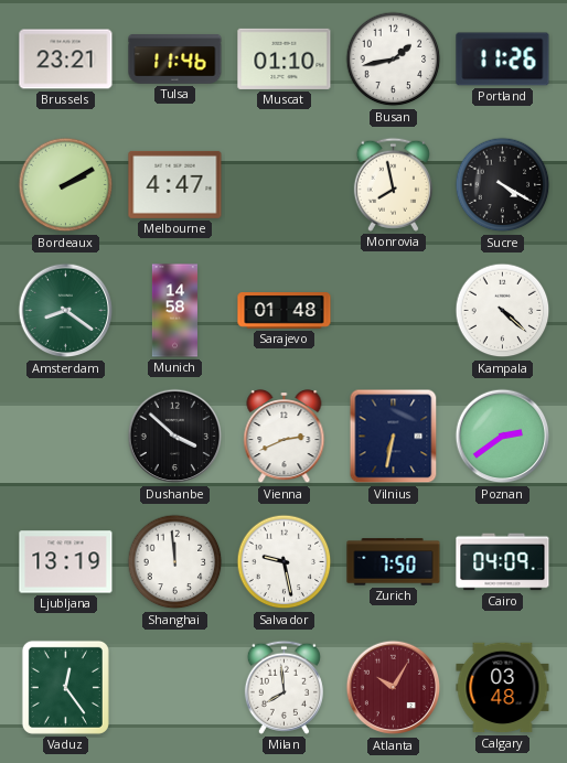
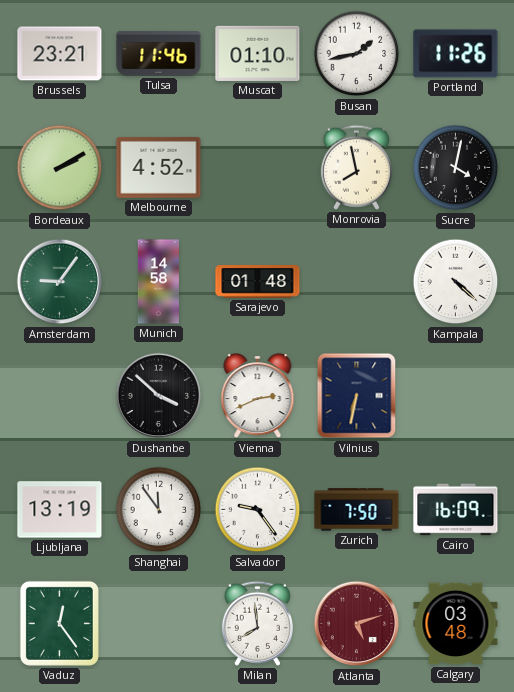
Melbourne: 4:47 -> 4:52
Sucre: 4:20 -> 4:02
Amsterdam: 8:21 -> 9:06
Poznan: 2:39 -> none
Shanghai: 11:59 -> 11:54
Salvador: 9:28 -> 9:24
Cairo: 04:09 -> 16:09
Atlanta: 10:05 -> 5:12
